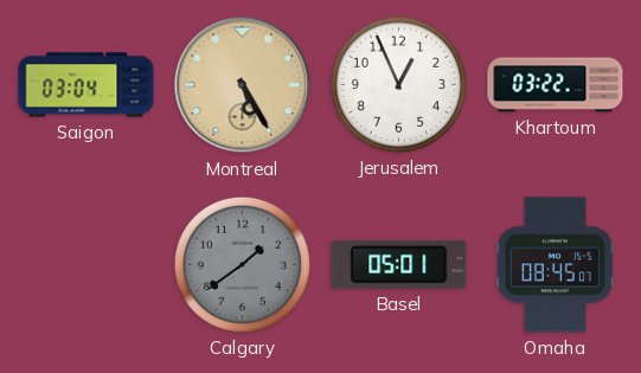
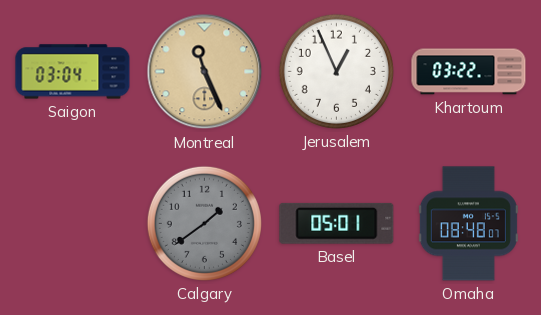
Montreal: 5:25 -> 11:26
Omaha: 08:45 -> 08:48
